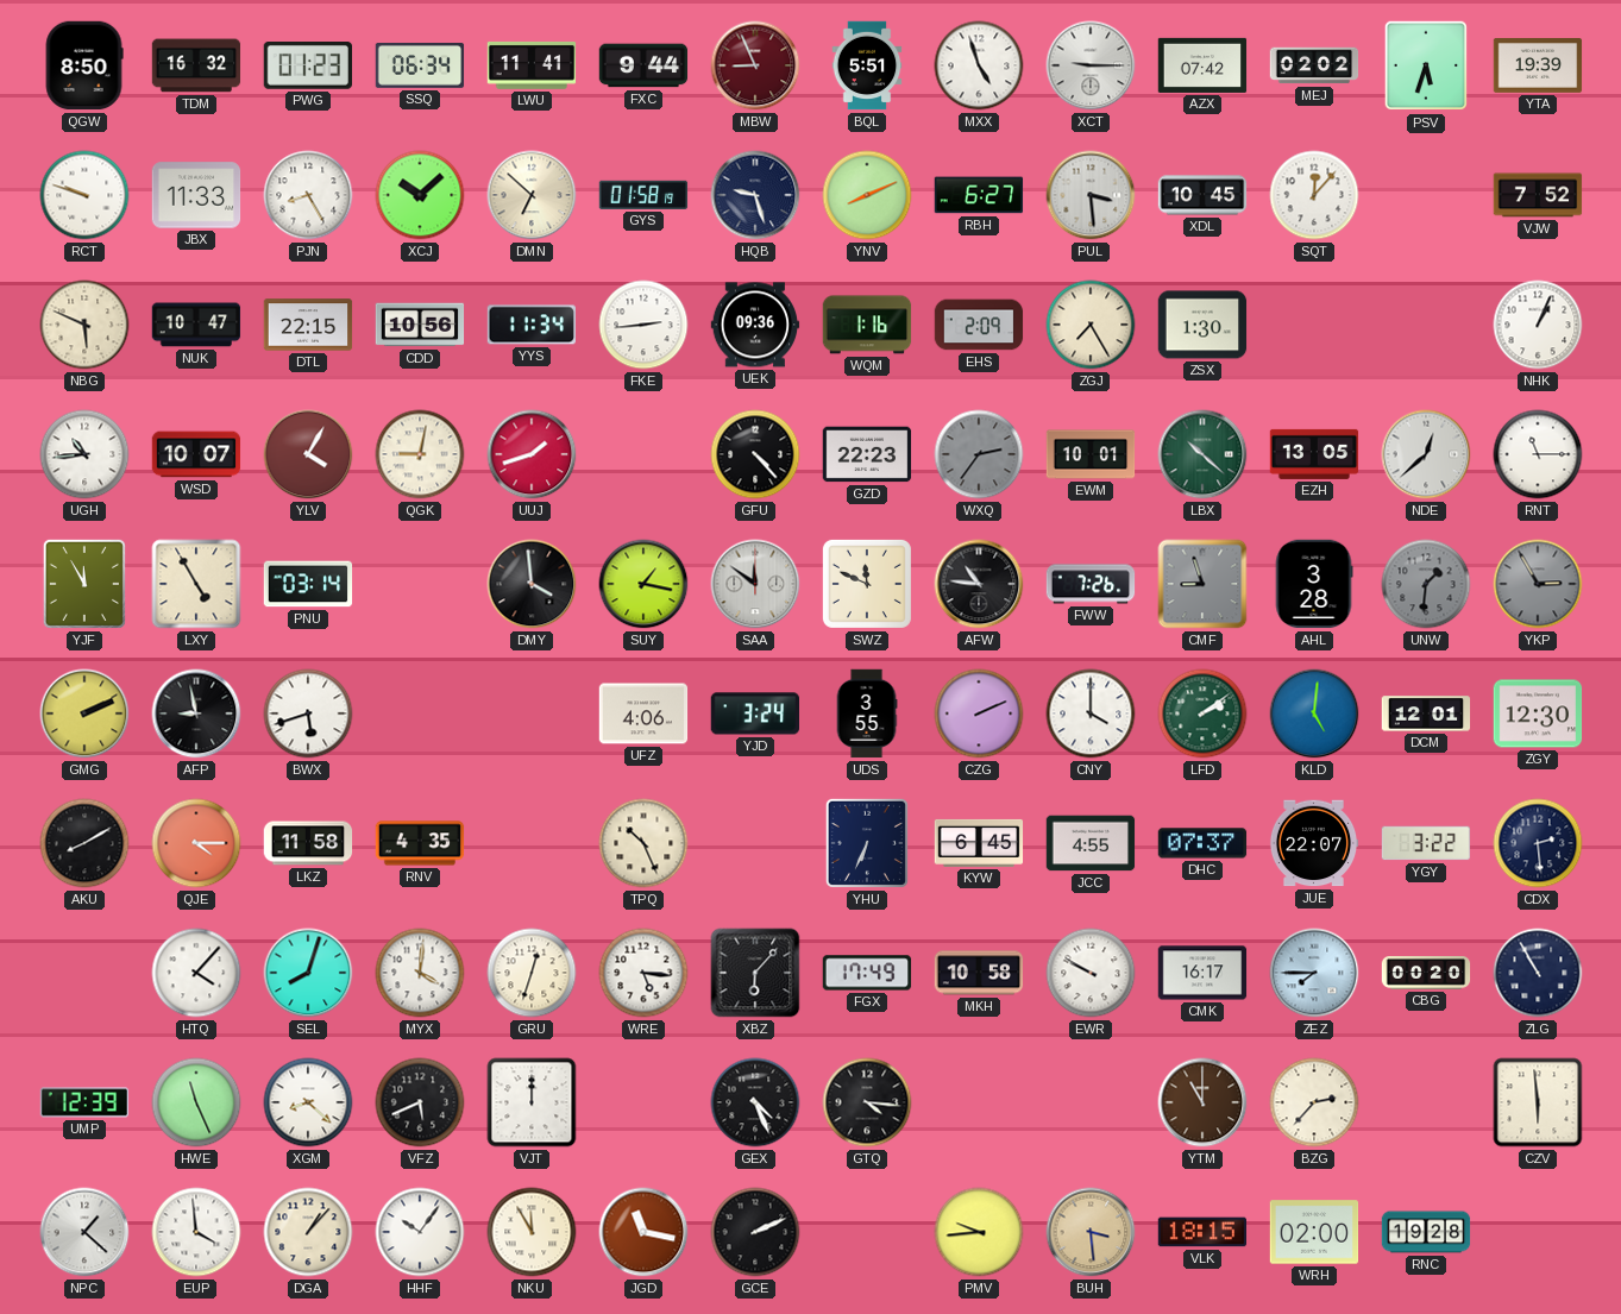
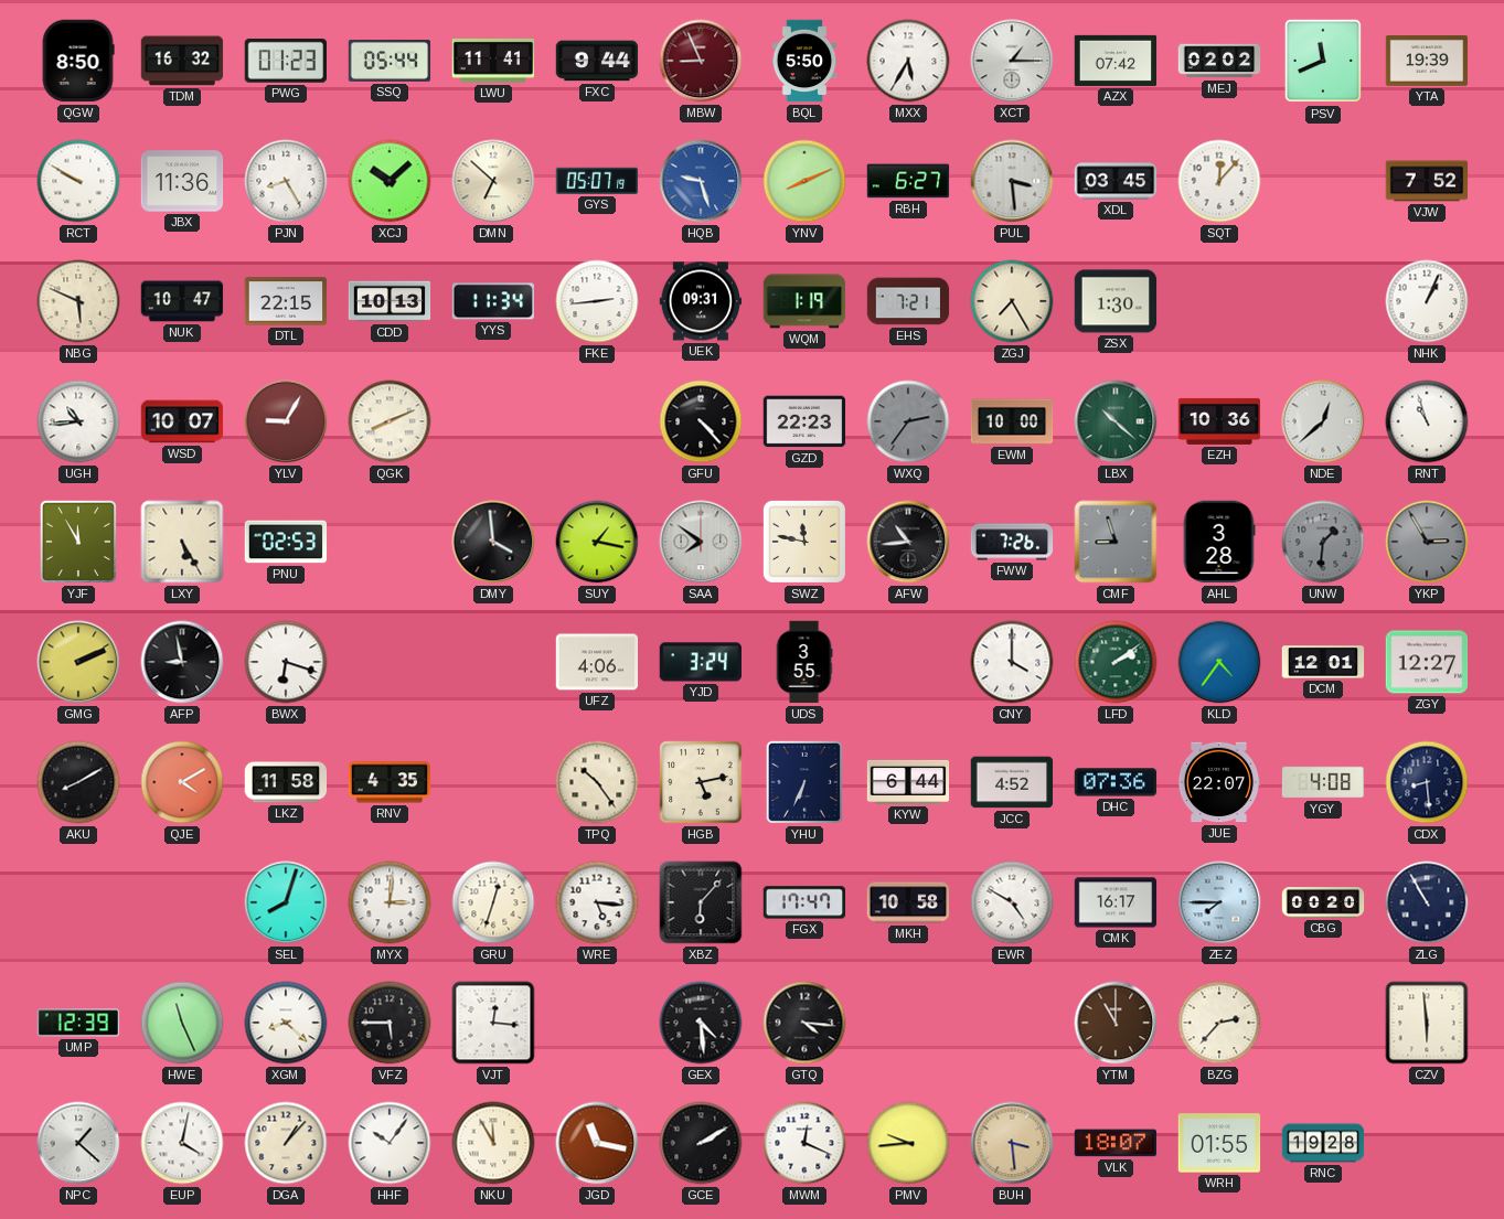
SSQ: 06:34 -> 05:44
BQL: 5:51 -> 5:50
MXX: 4:57 -> 5:35
XCT: 9:15 -> 1:15
PSV: 5:33 -> 11:41
RCT: 9:48 -> 9:50
JBX: 11:33 -> 11:36
GYS: 01:58 -> 05:07
HQB dial: navy -> blue
XDL: 10:45 -> 03:45
CDD: 10:56 -> 10:13
UEK: 09:36 -> 09:31
WQM: 1:16 -> 1:19
EHS: 2:09 -> 7:21
YLV: 4:05 -> 9:05
QGK: 9:02 -> 8:11
UUJ: 1:42 -> none
EWM: 10:01 -> 10:00
EZH: 13:05 -> 10:36
RNT: 11:15 -> 10:57
LXY: 4:55 -> 5:25
PNU: 03:14 -> 02:53
SAA: 11:51 -> 7:51
SWZ: 11:49 -> 11:47
AFW: 10:46 -> 10:44
BWX: 5:42 -> 6:18
CZG: 2:11 -> none
KLD: 5:01 -> 4:36
ZGY: 12:30 -> 12:27
QJE: 4:15 -> 4:10
TPQ: 10:26 -> 10:24
HGB: none -> 5:13
KYW: 6:45 -> 6:44
JCC: 4:55 -> 4:52
DHC: 07:37 -> 07:36
YGY: 3:22 -> 4:08
CDX: 2:29 -> 8:29
HTQ: 4:07 -> none
MYX: 4:01 -> 3:01
FGX: 17:49 -> 17:47
EWR: 9:50 -> 4:50
VFZ: 5:41 -> 5:45
VJT: 12:00 -> 12:16
GEX: 4:26 -> 4:29
EUP: 3:59 -> 4:02
GCE: 2:11 -> 2:10
MWM: none -> 12:19
VLK: 18:15 -> 18:07
WRH: 02:00 -> 01:55
